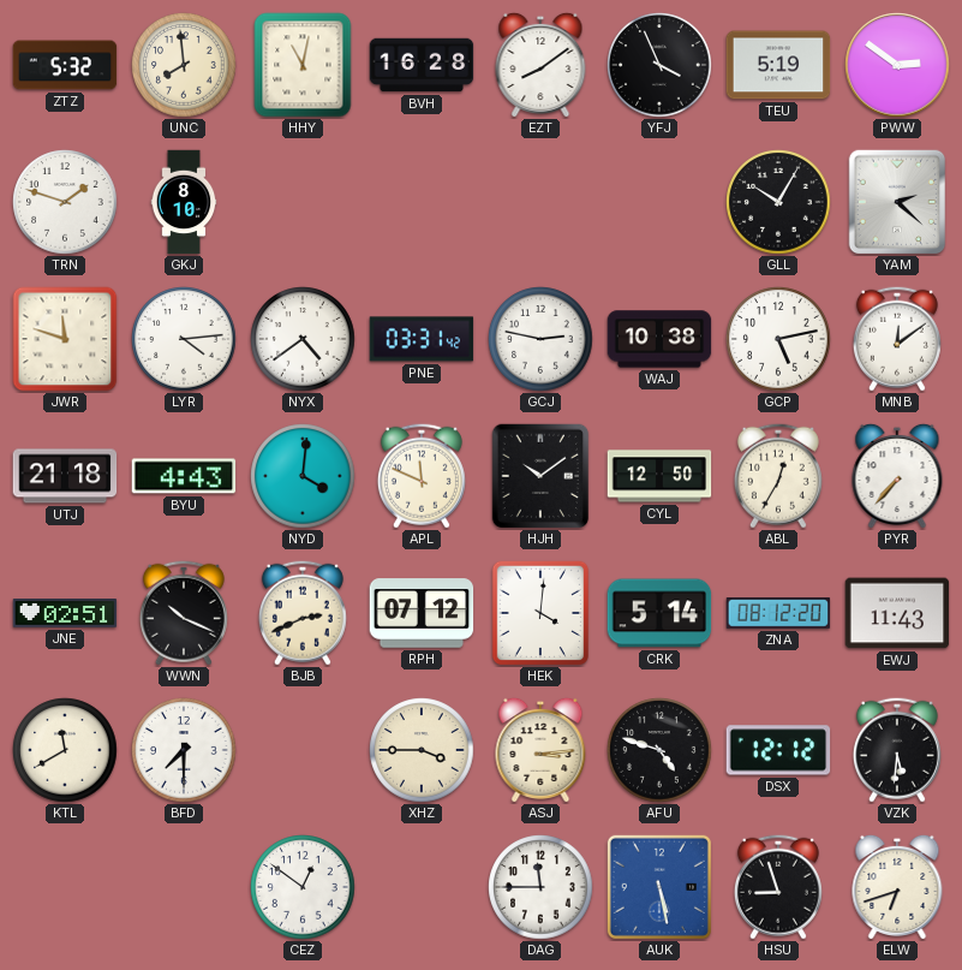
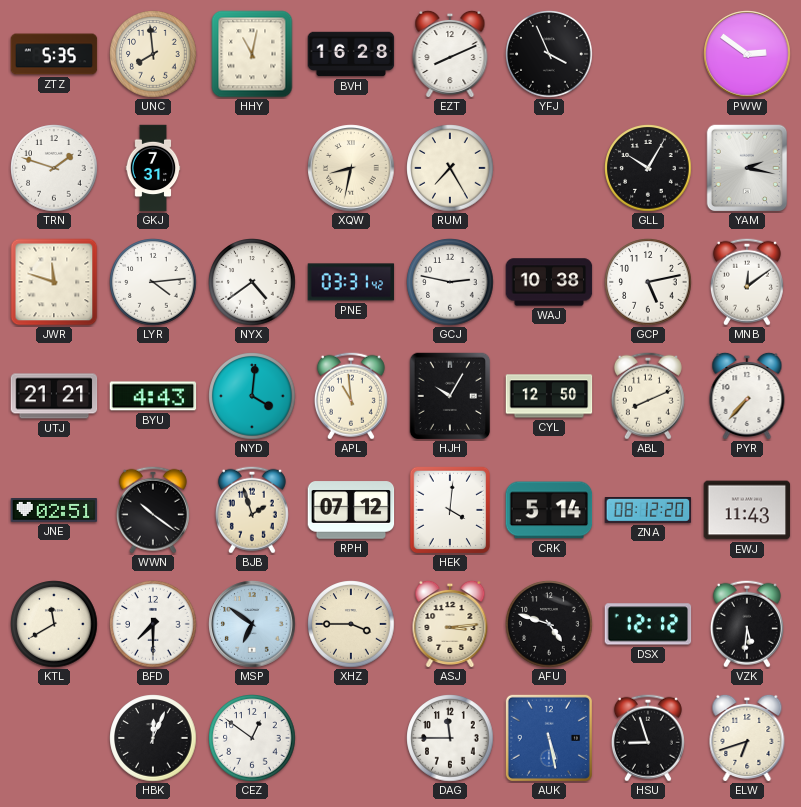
ZTZ: 5:32 -> 5:35
EZT: 8:09 -> 8:11
TEU: 5:19 -> none
GKJ: 8:10 -> 7:31
XQW: none -> 8:32
RUM: none -> 7:25
YAM: 2:22 -> 2:17
UTJ: 21:18 -> 21:21
APL: 11:49 -> 10:59
HJH: 10:09 -> 10:05
ABL: 12:35 -> 8:11
WWN: 10:19 -> 10:21
BJB: 2:41 -> 1:57
MSP: none -> 6:51
HBK: none -> 12:04
